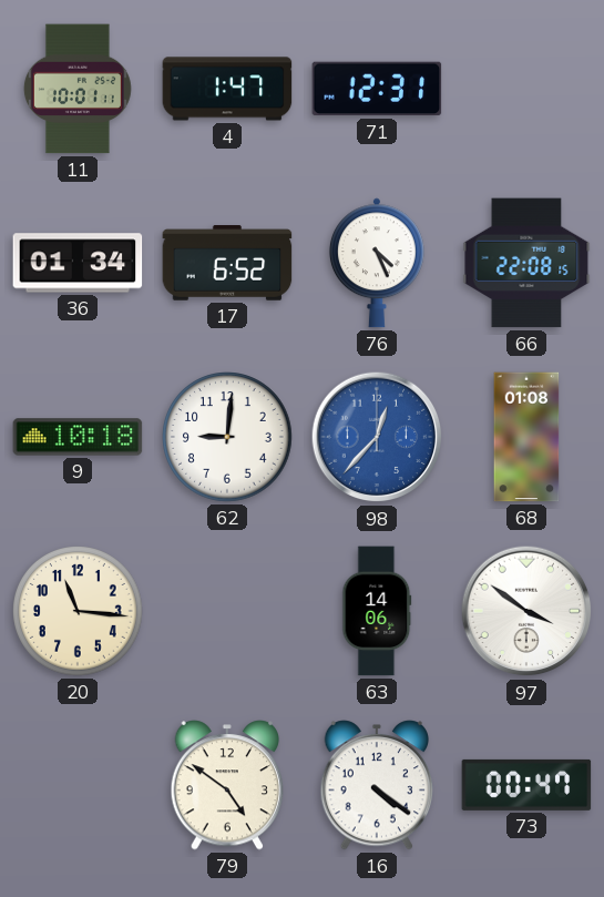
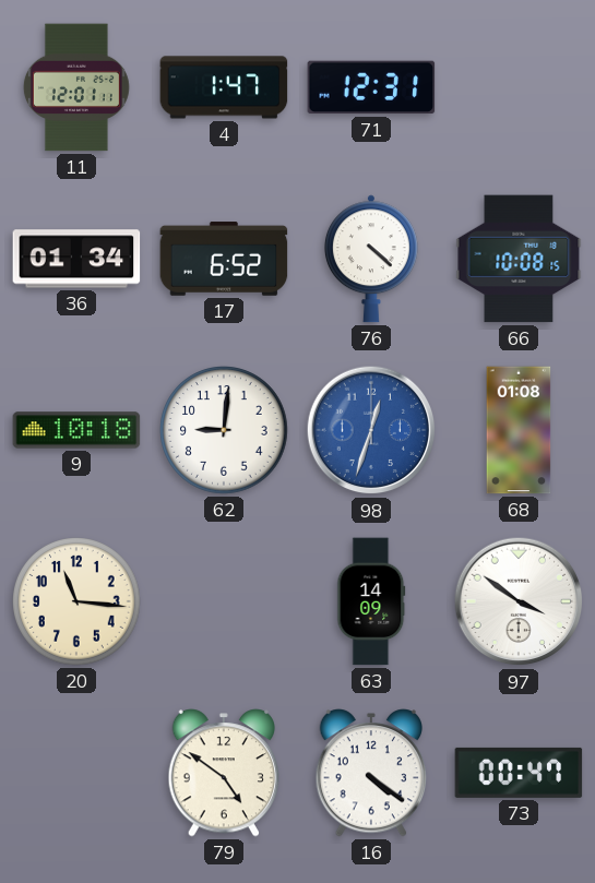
11: 10:01 -> 12:01
76: 4:26 -> 4:22
66: 22:08 -> 10:08
98: 12:37 -> 12:33
63: 14:06 -> 14:09
